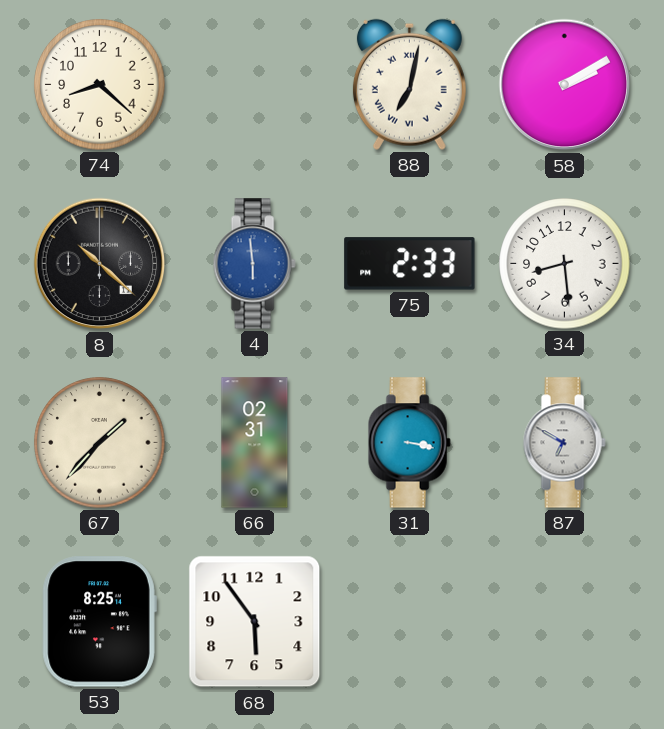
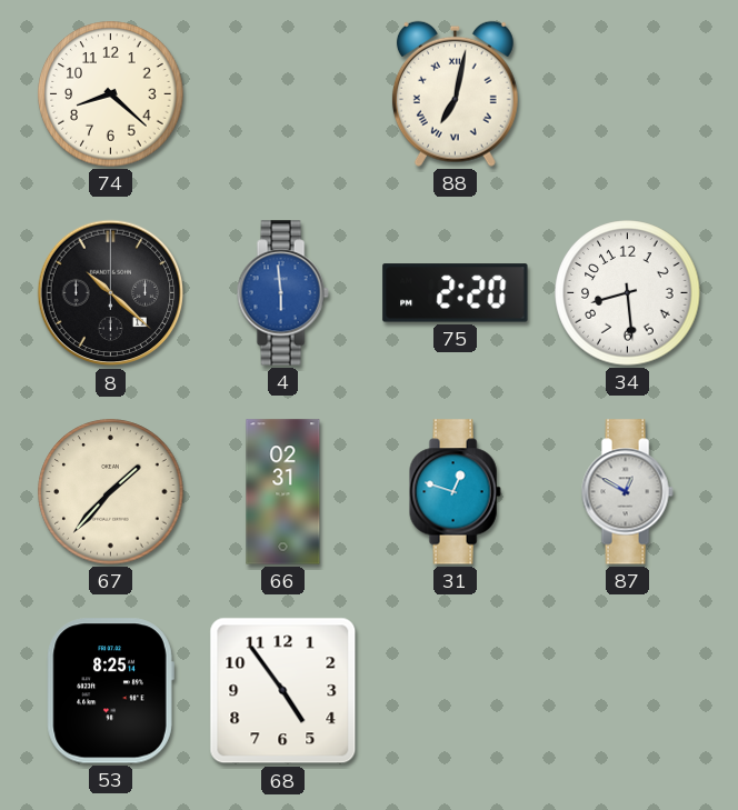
58: 2:10 -> none
75: 2:33 -> 2:20
31: 3:17 -> 12:48
87: 6:50 -> 12:50
68: 5:54 -> 4:54
